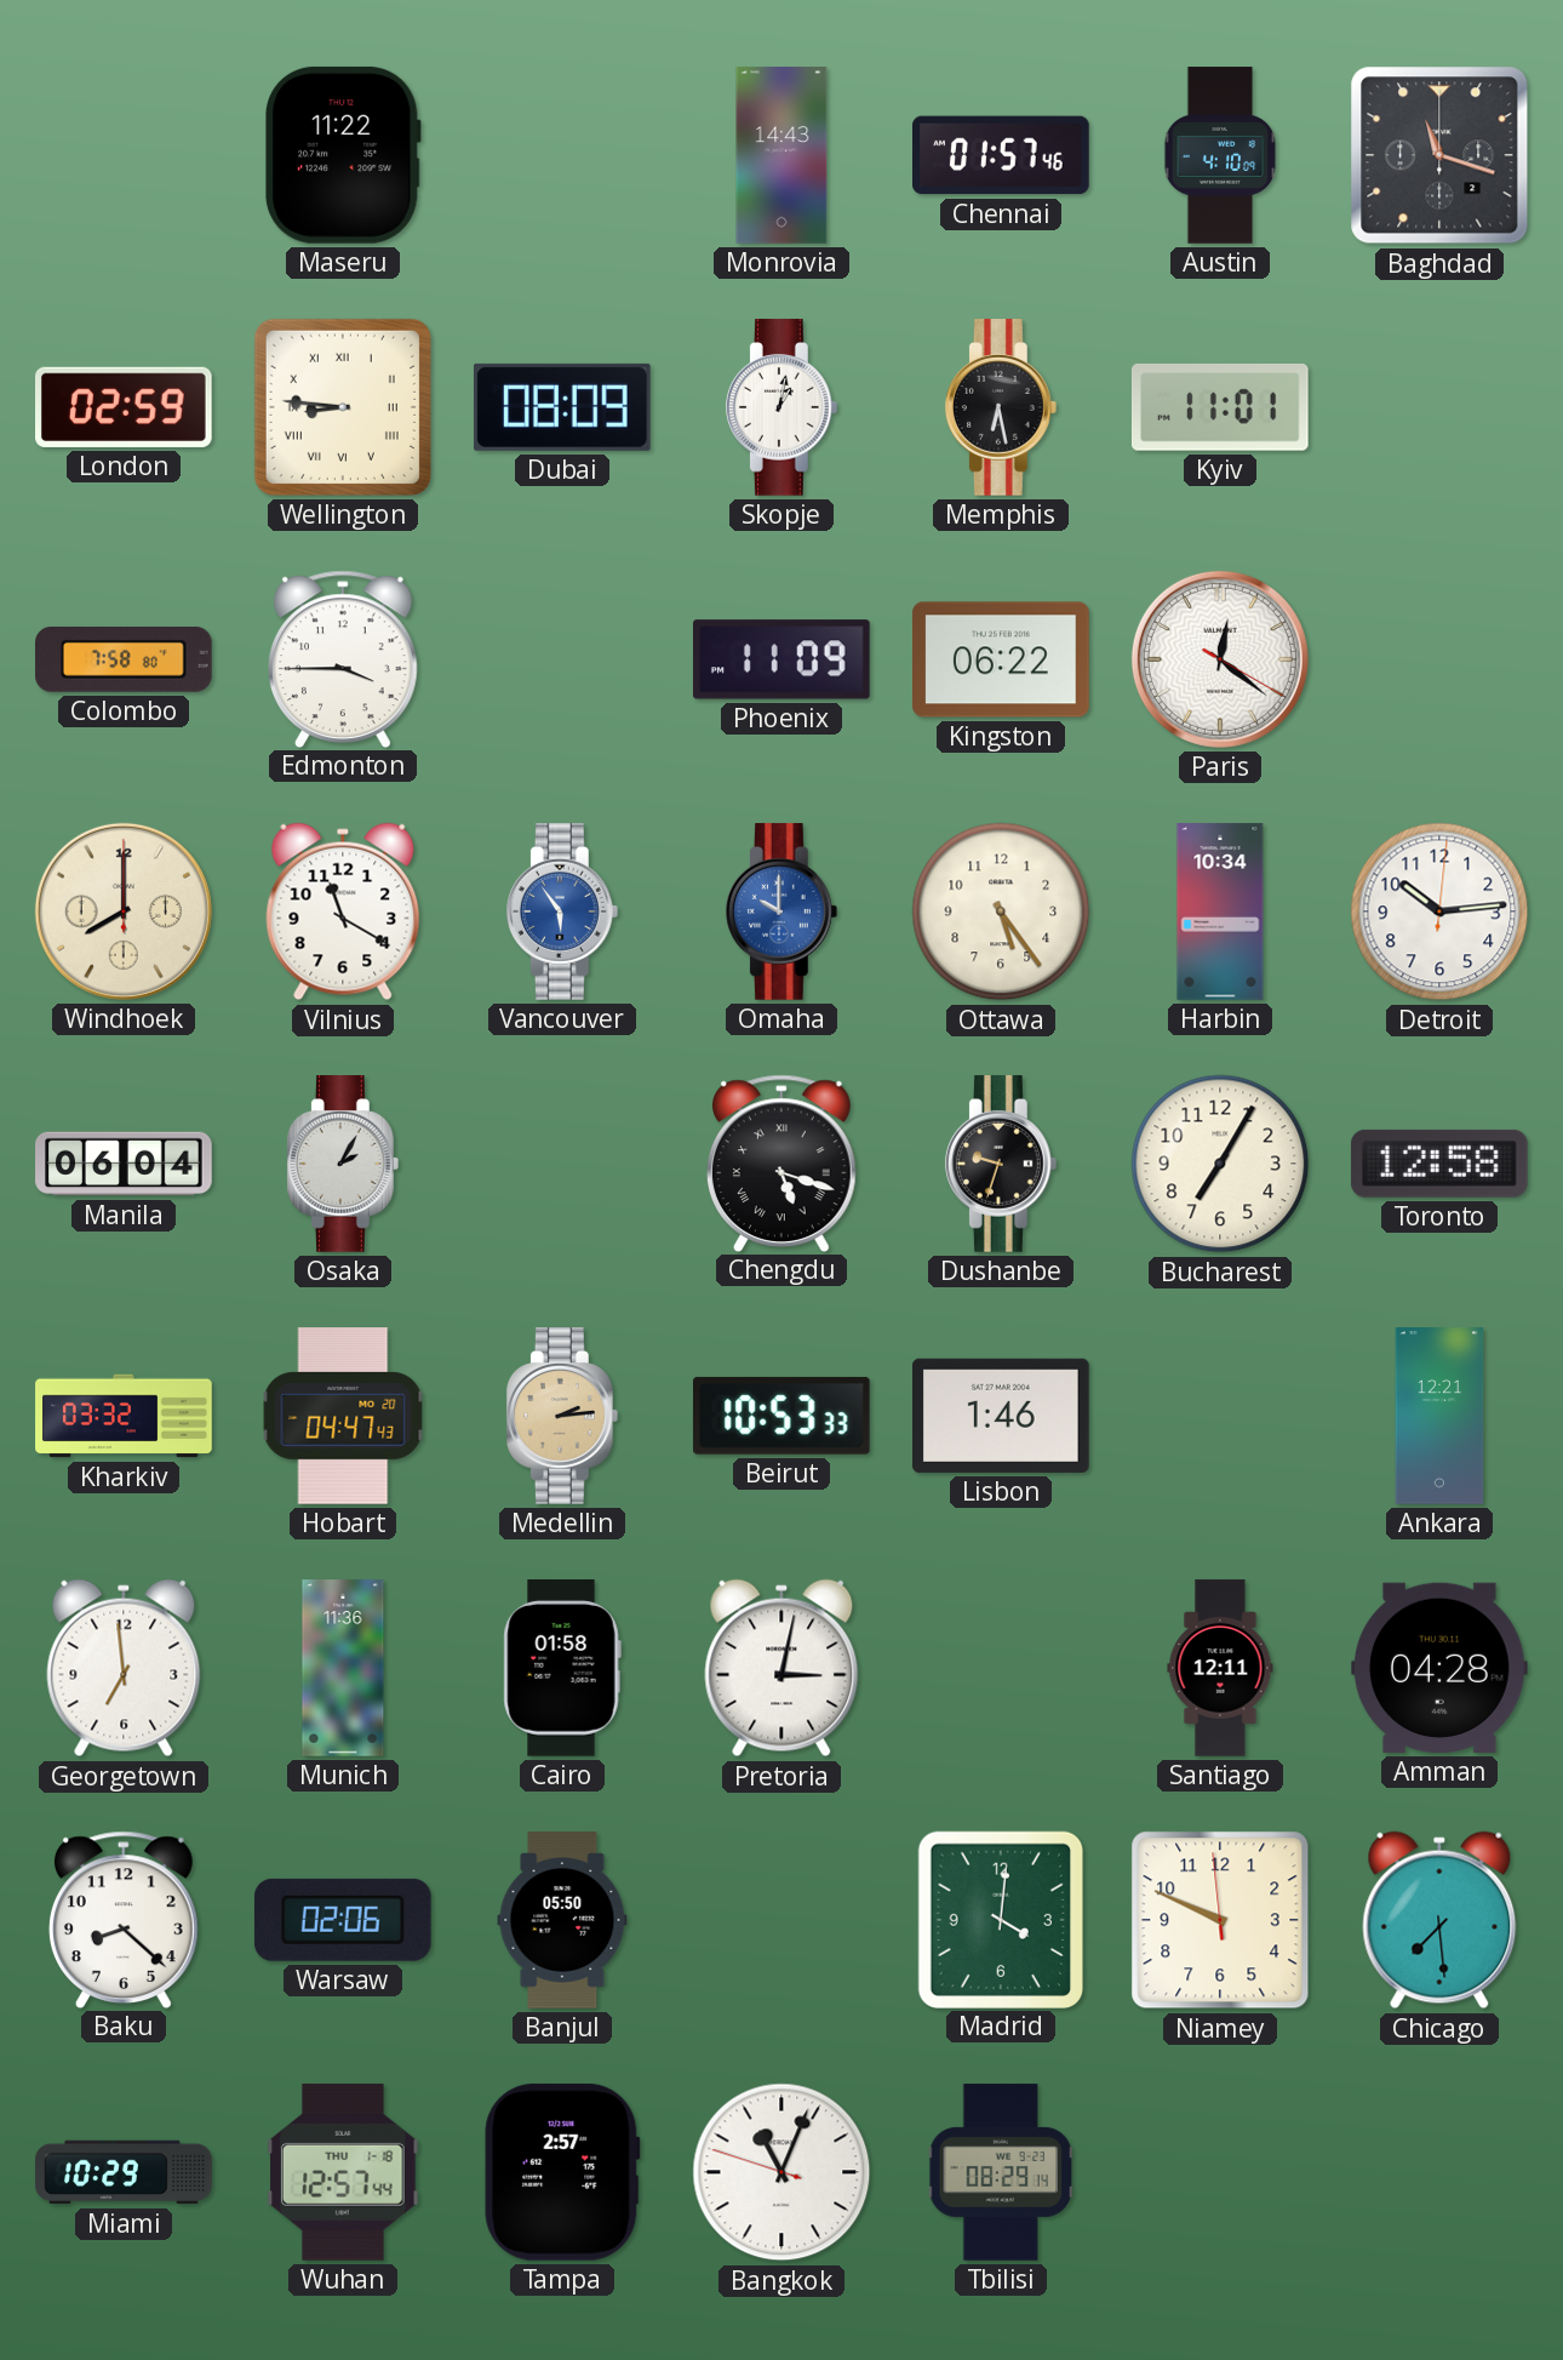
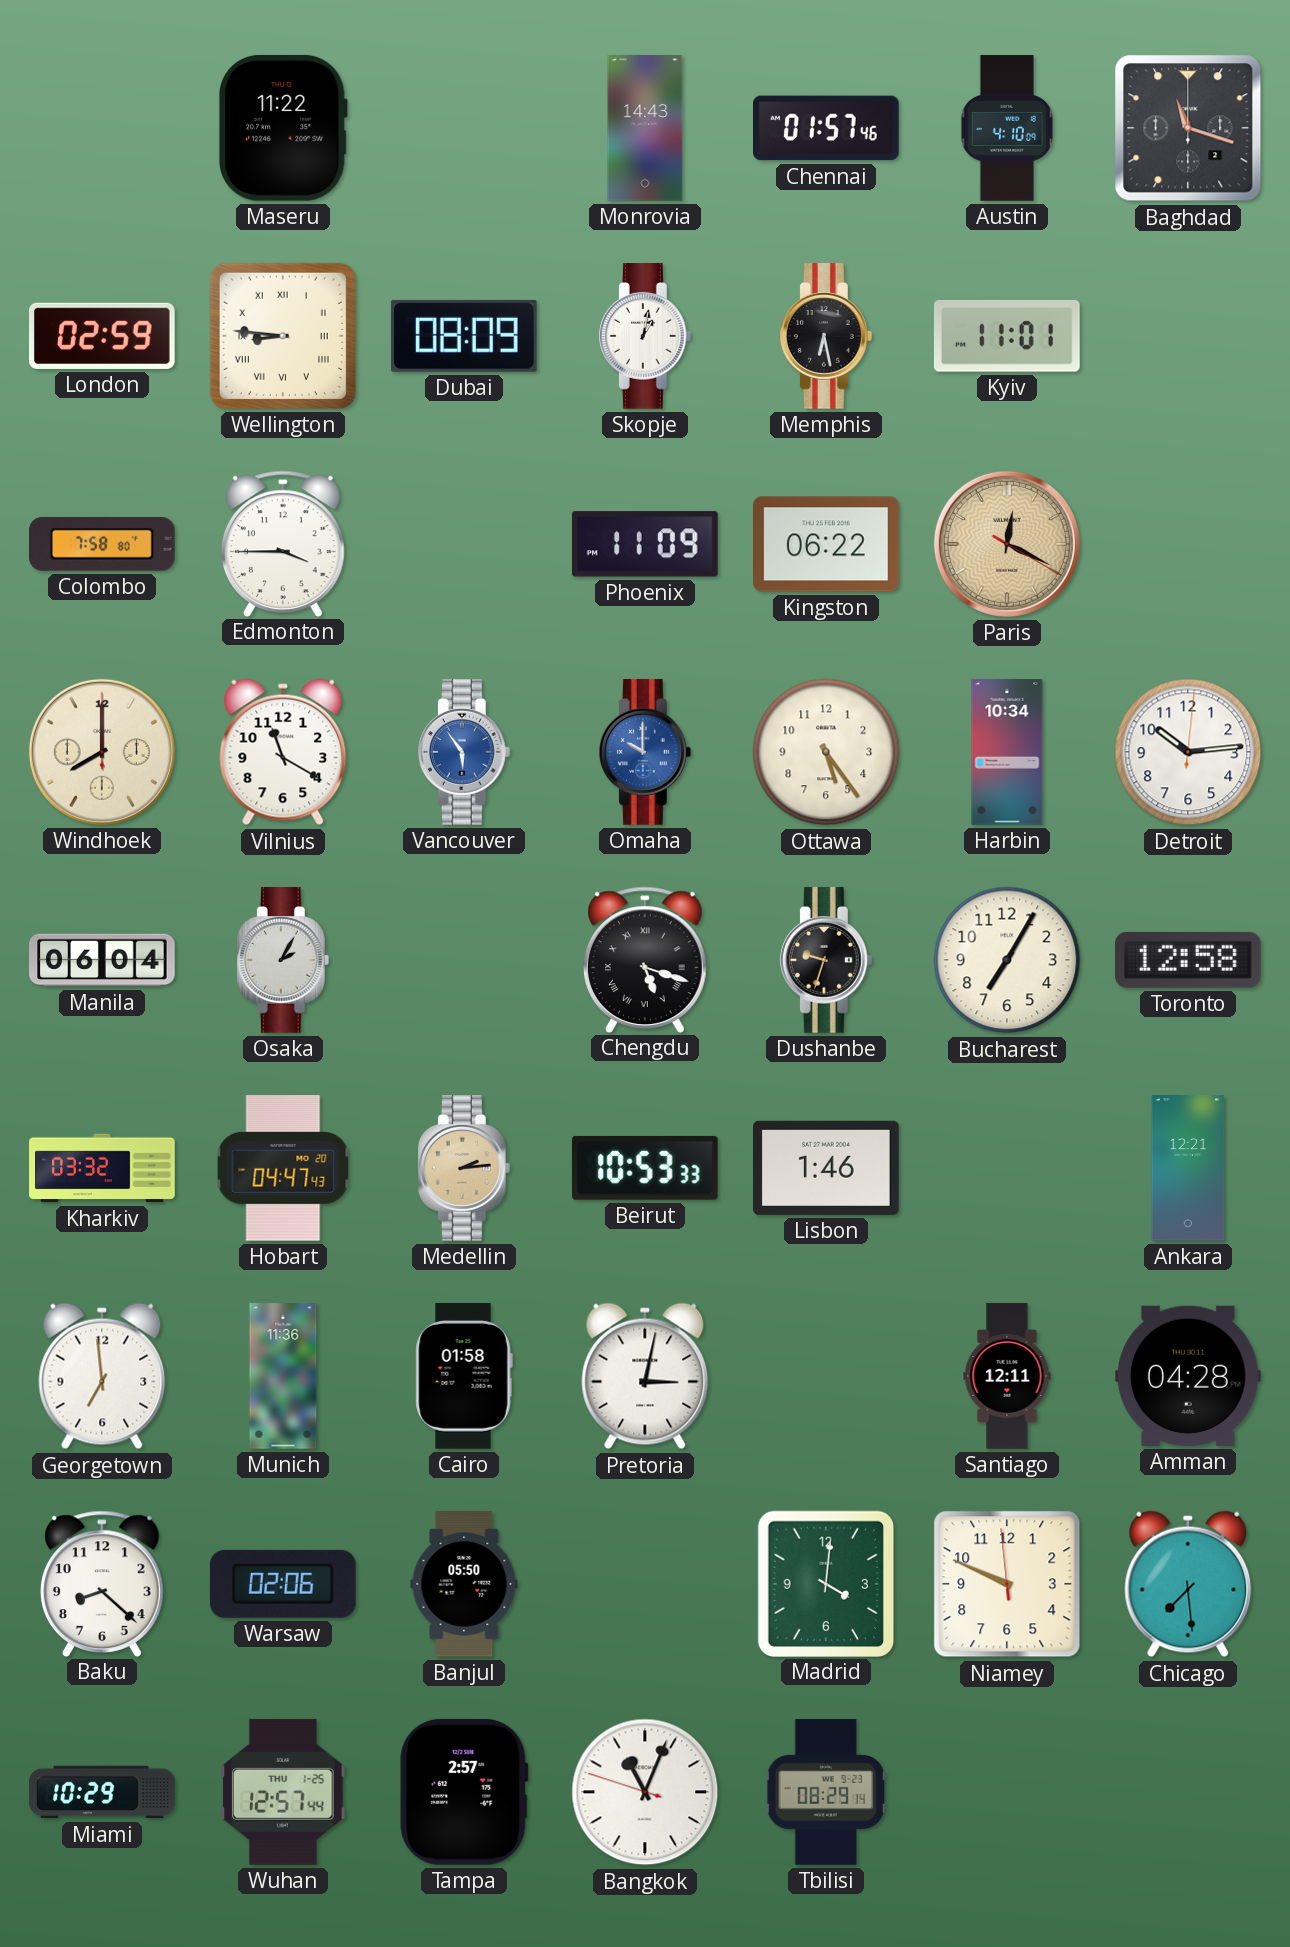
Paris: 12:21 -> 12:19
Paris dial: white -> champagne
Wuhan date: THU 1-18 -> THU 1-25
